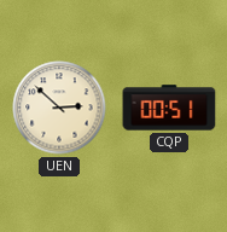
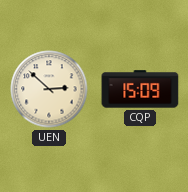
CQP: 00:51 -> 15:09
